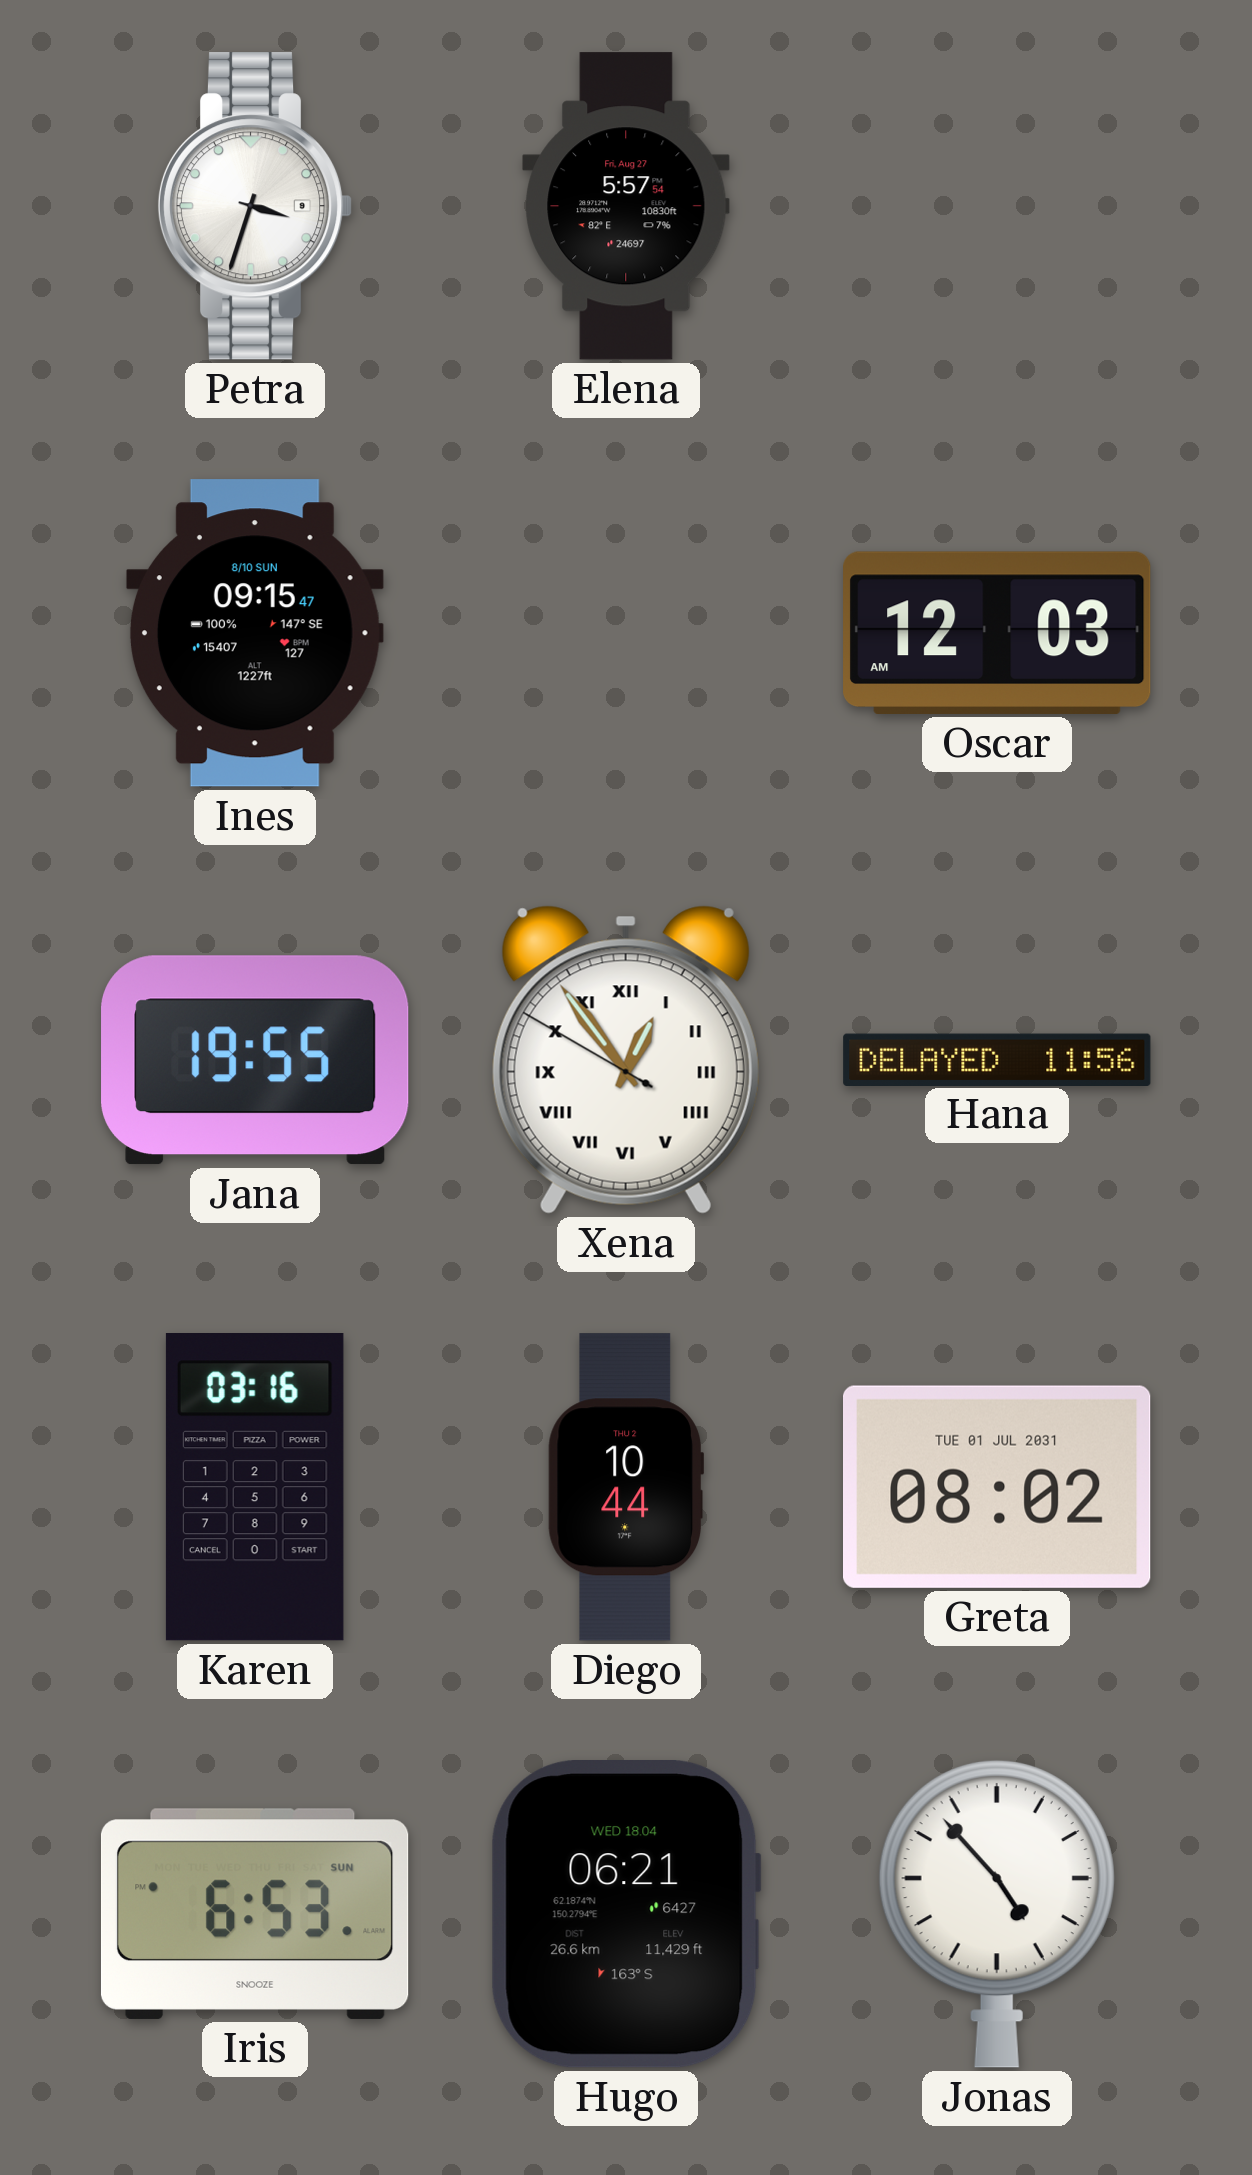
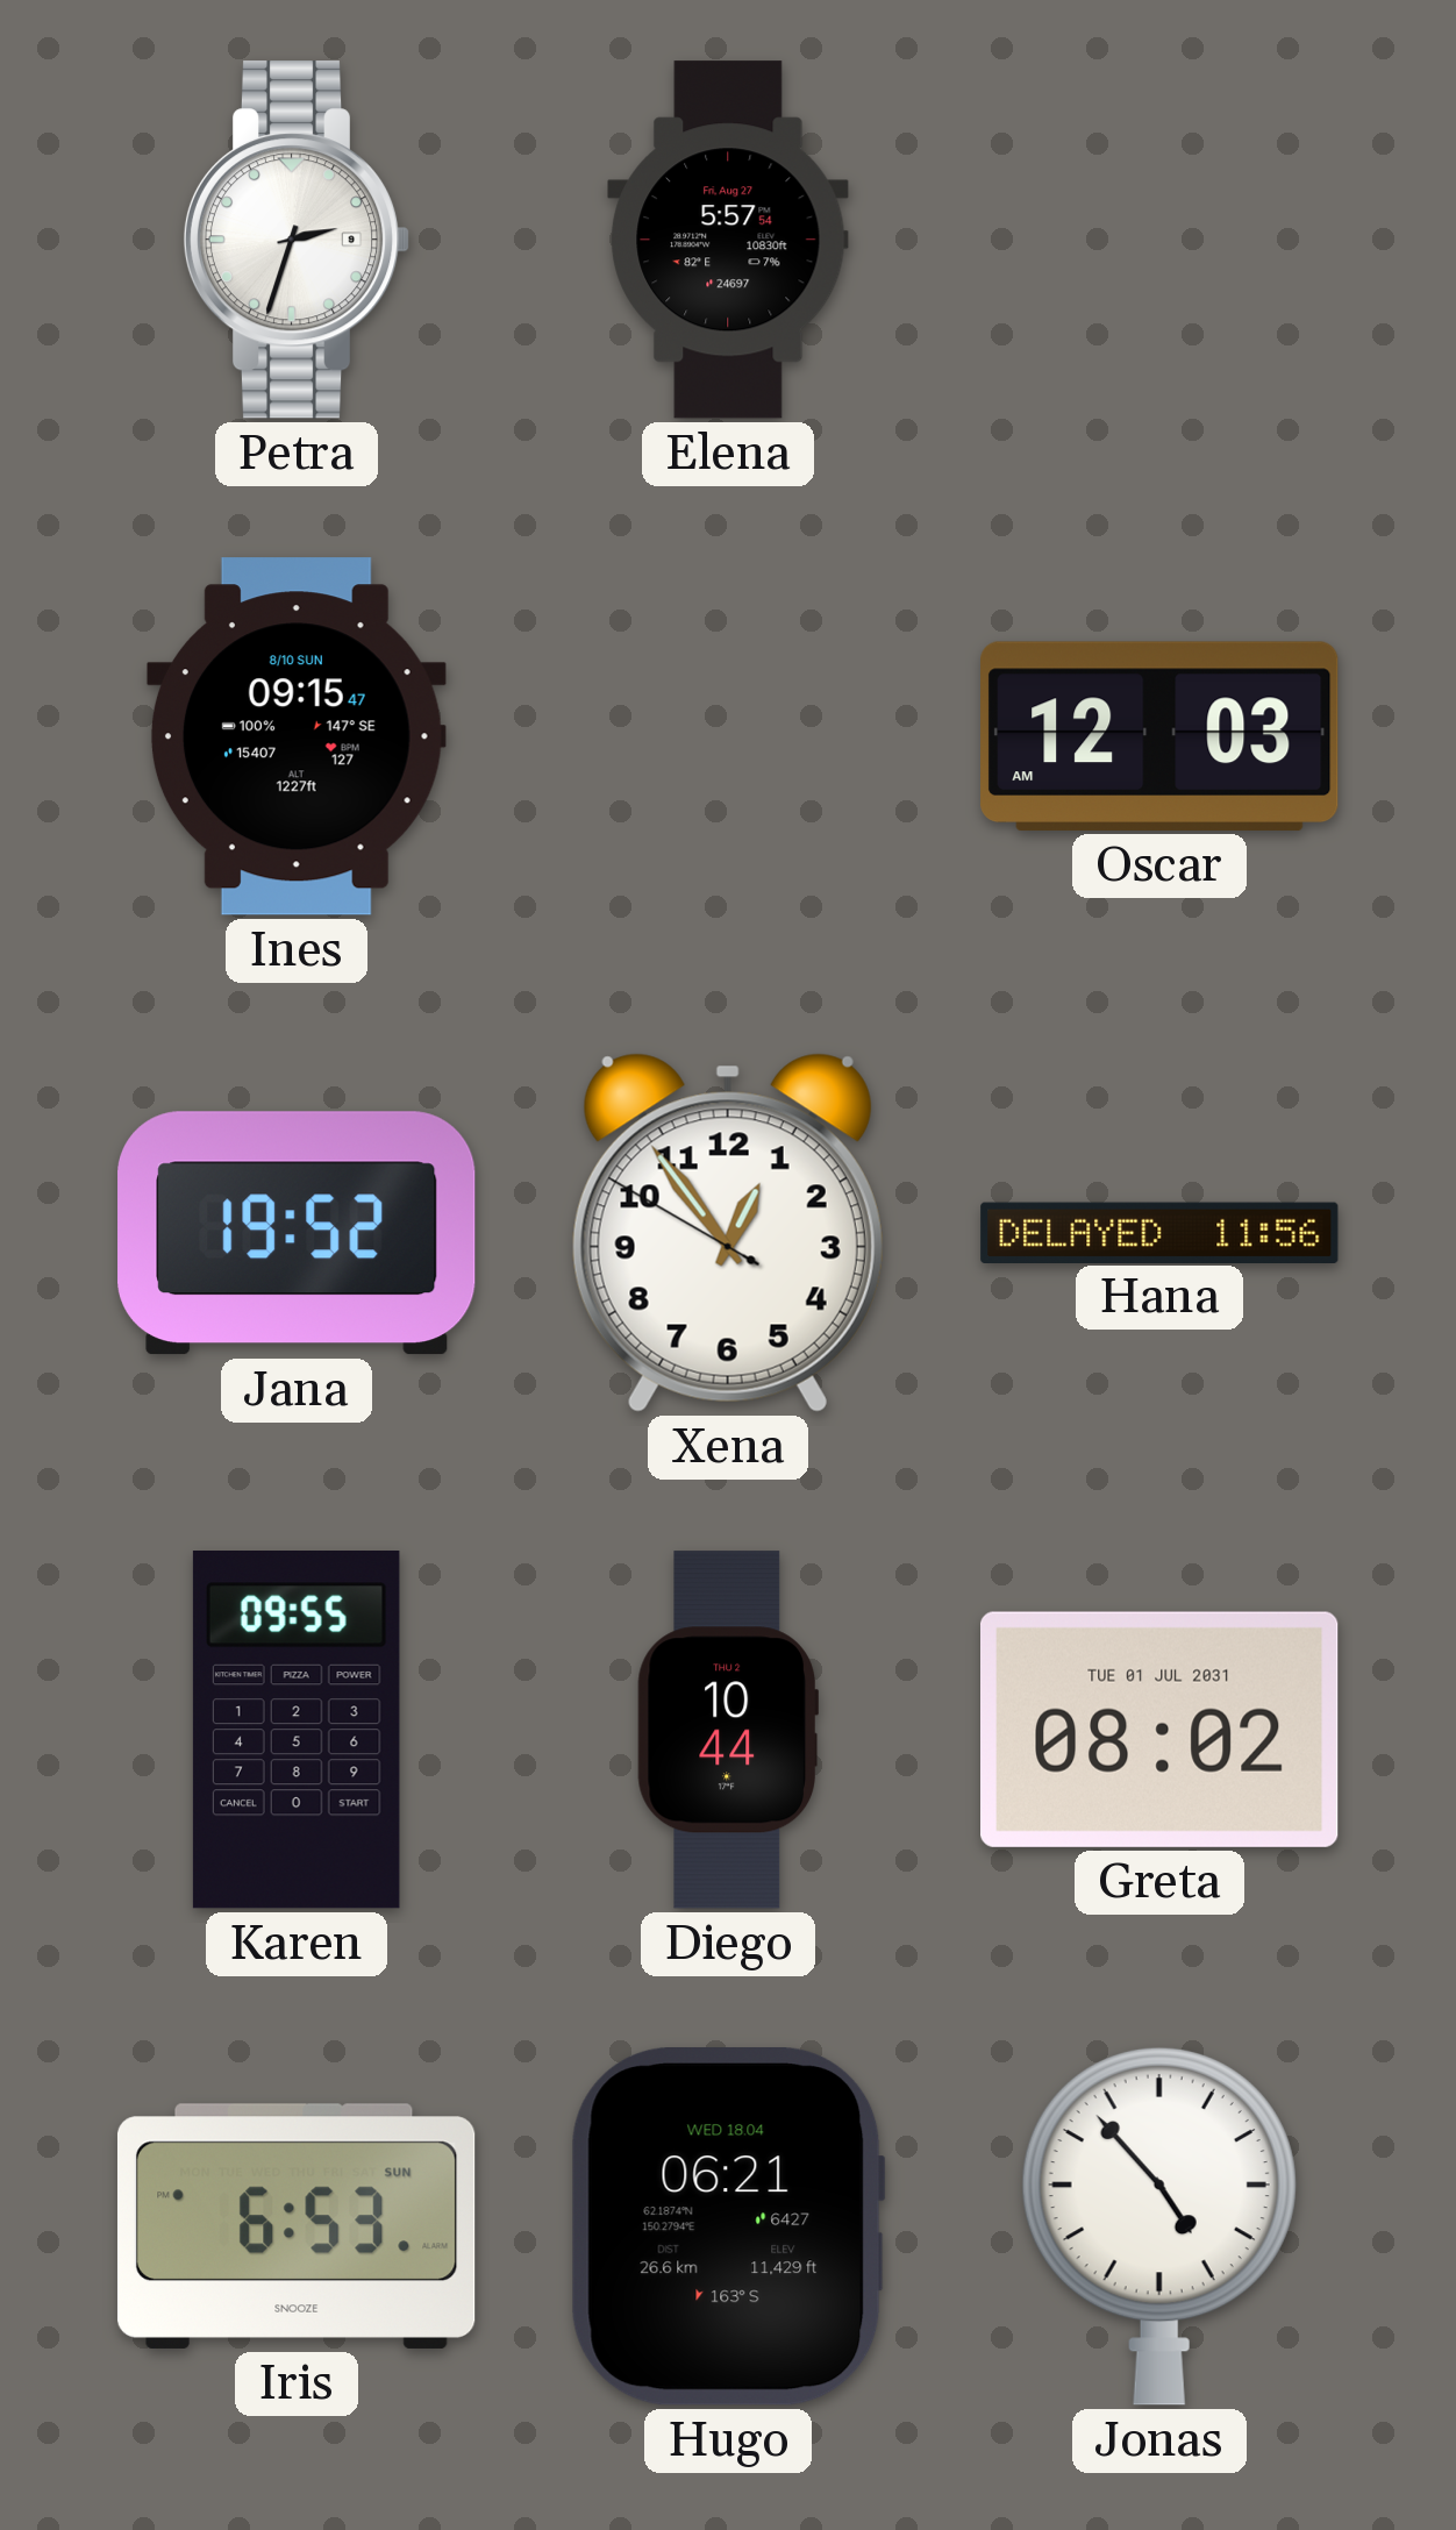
Petra: 3:33 -> 2:33
Jana: 19:55 -> 19:52
Xena numerals: Roman -> Arabic
Karen: 03:16 -> 09:55
